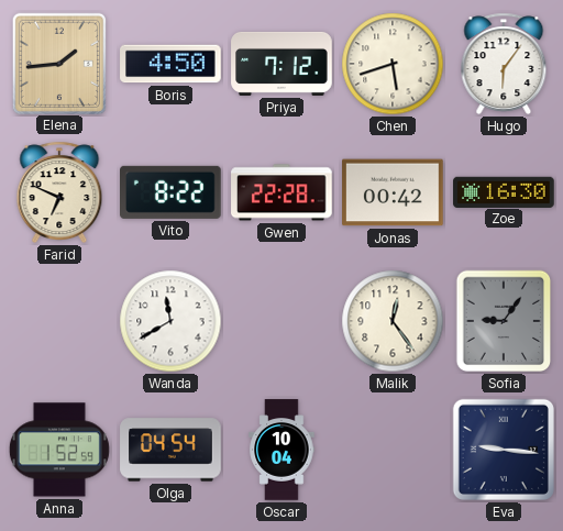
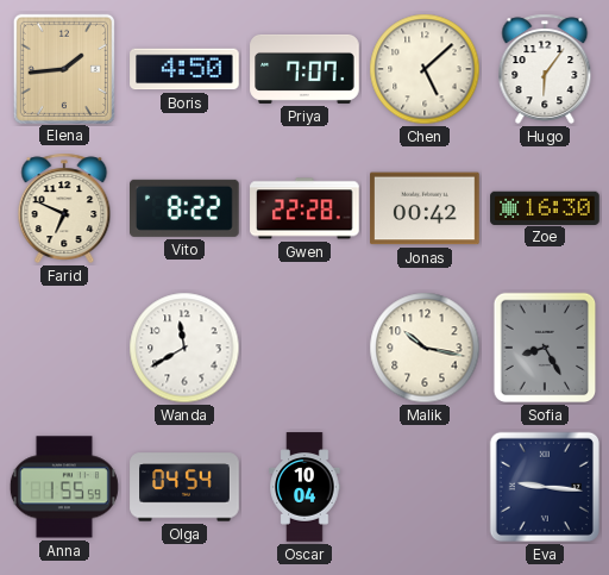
Priya: 7:12 -> 7:07
Chen: 5:42 -> 5:08
Malik: 12:24 -> 10:17
Sofia: 9:06 -> 8:25
Anna: 1:52 -> 1:55
